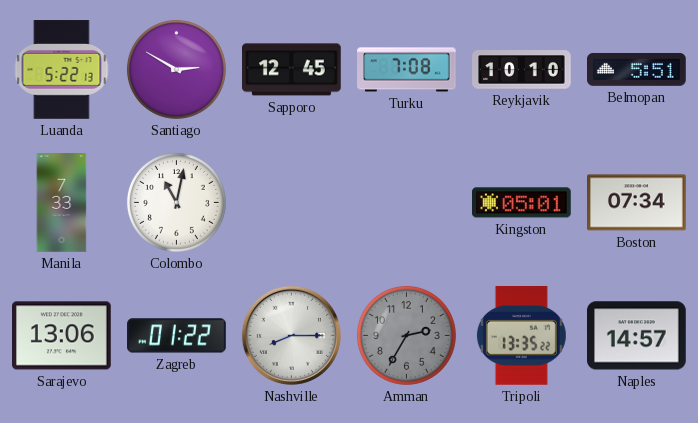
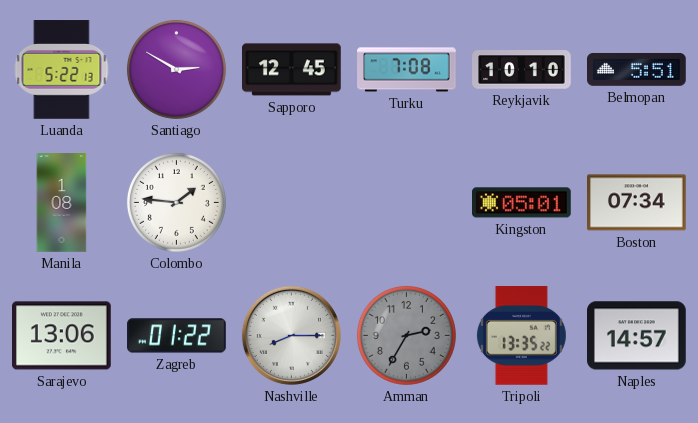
Manila: 7:33 -> 1:08
Colombo: 11:02 -> 1:46
